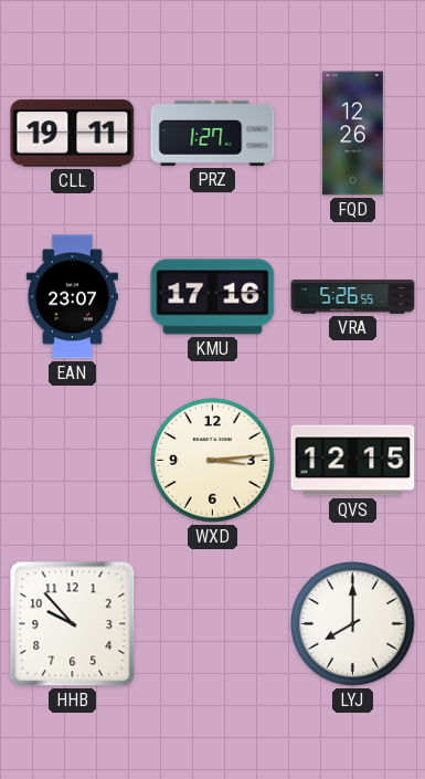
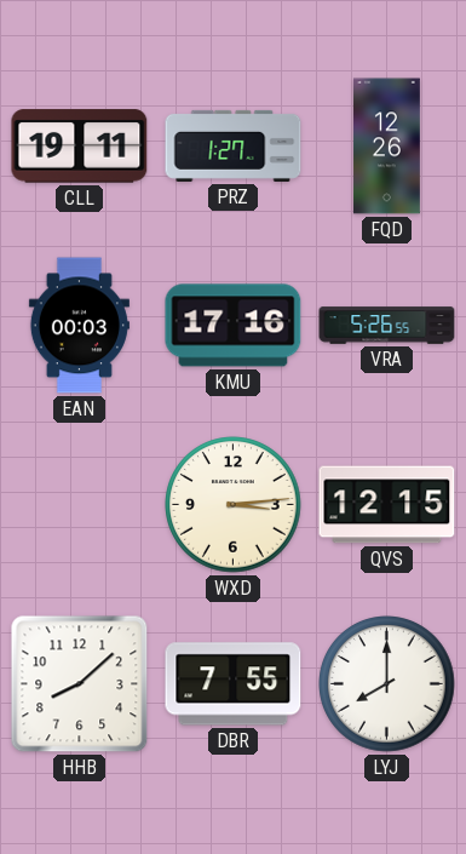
EAN: 23:07 -> 00:03
HHB: 9:53 -> 8:08
DBR: none -> 7:55
